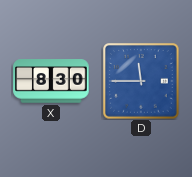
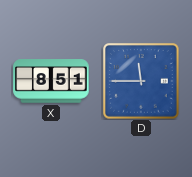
X: 8:30 -> 8:51
